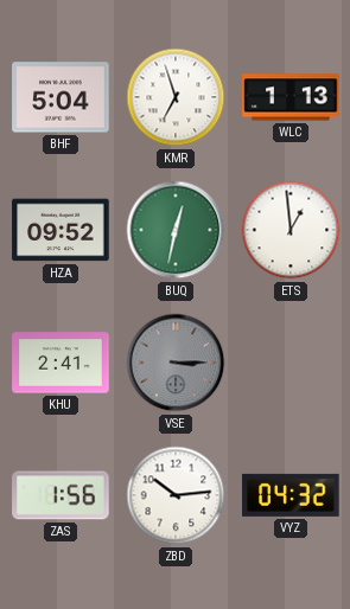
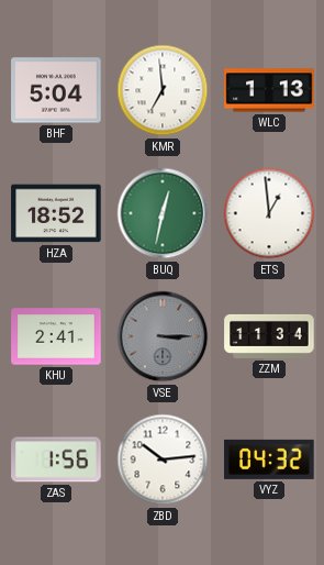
KMR: 6:57 -> 6:59
HZA: 09:52 -> 18:52
ZZM: none -> 11:34
